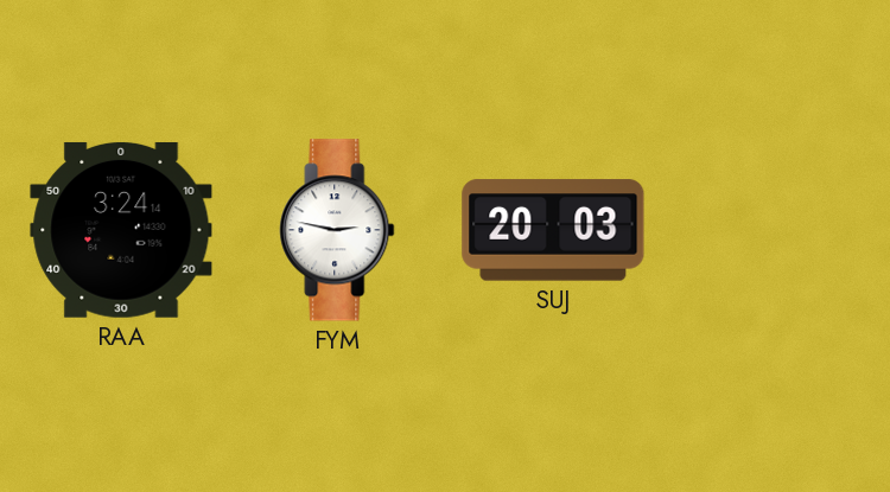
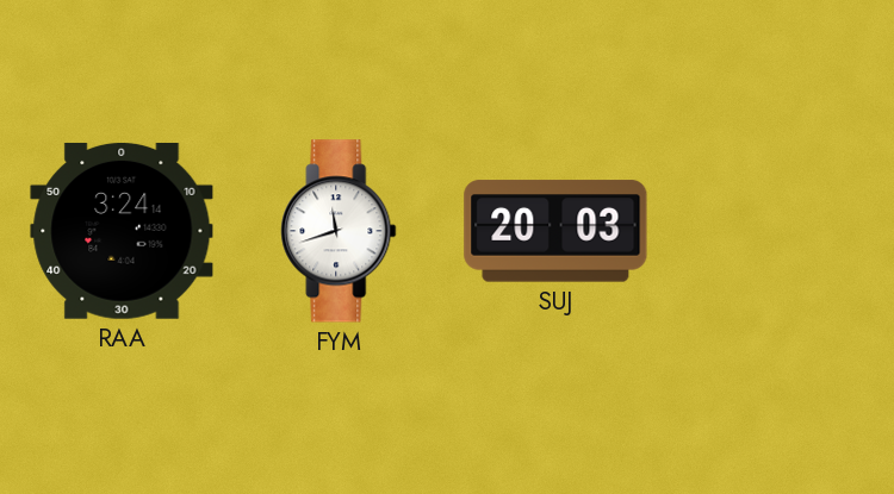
FYM: 2:47 -> 11:42
